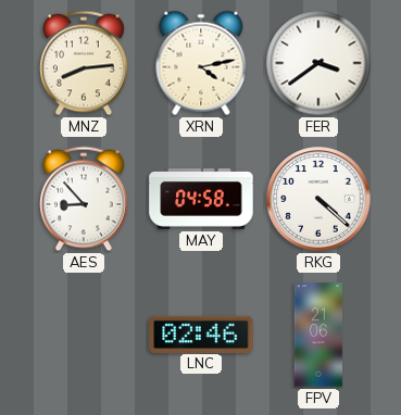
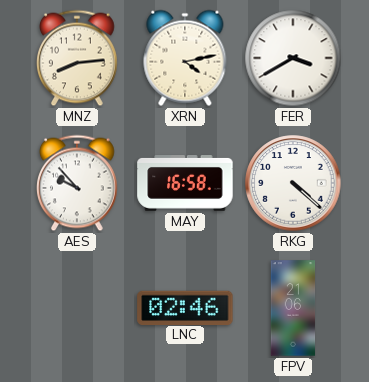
FER: 3:39 -> 3:40
AES: 8:53 -> 9:53
MAY: 04:58 -> 16:58
